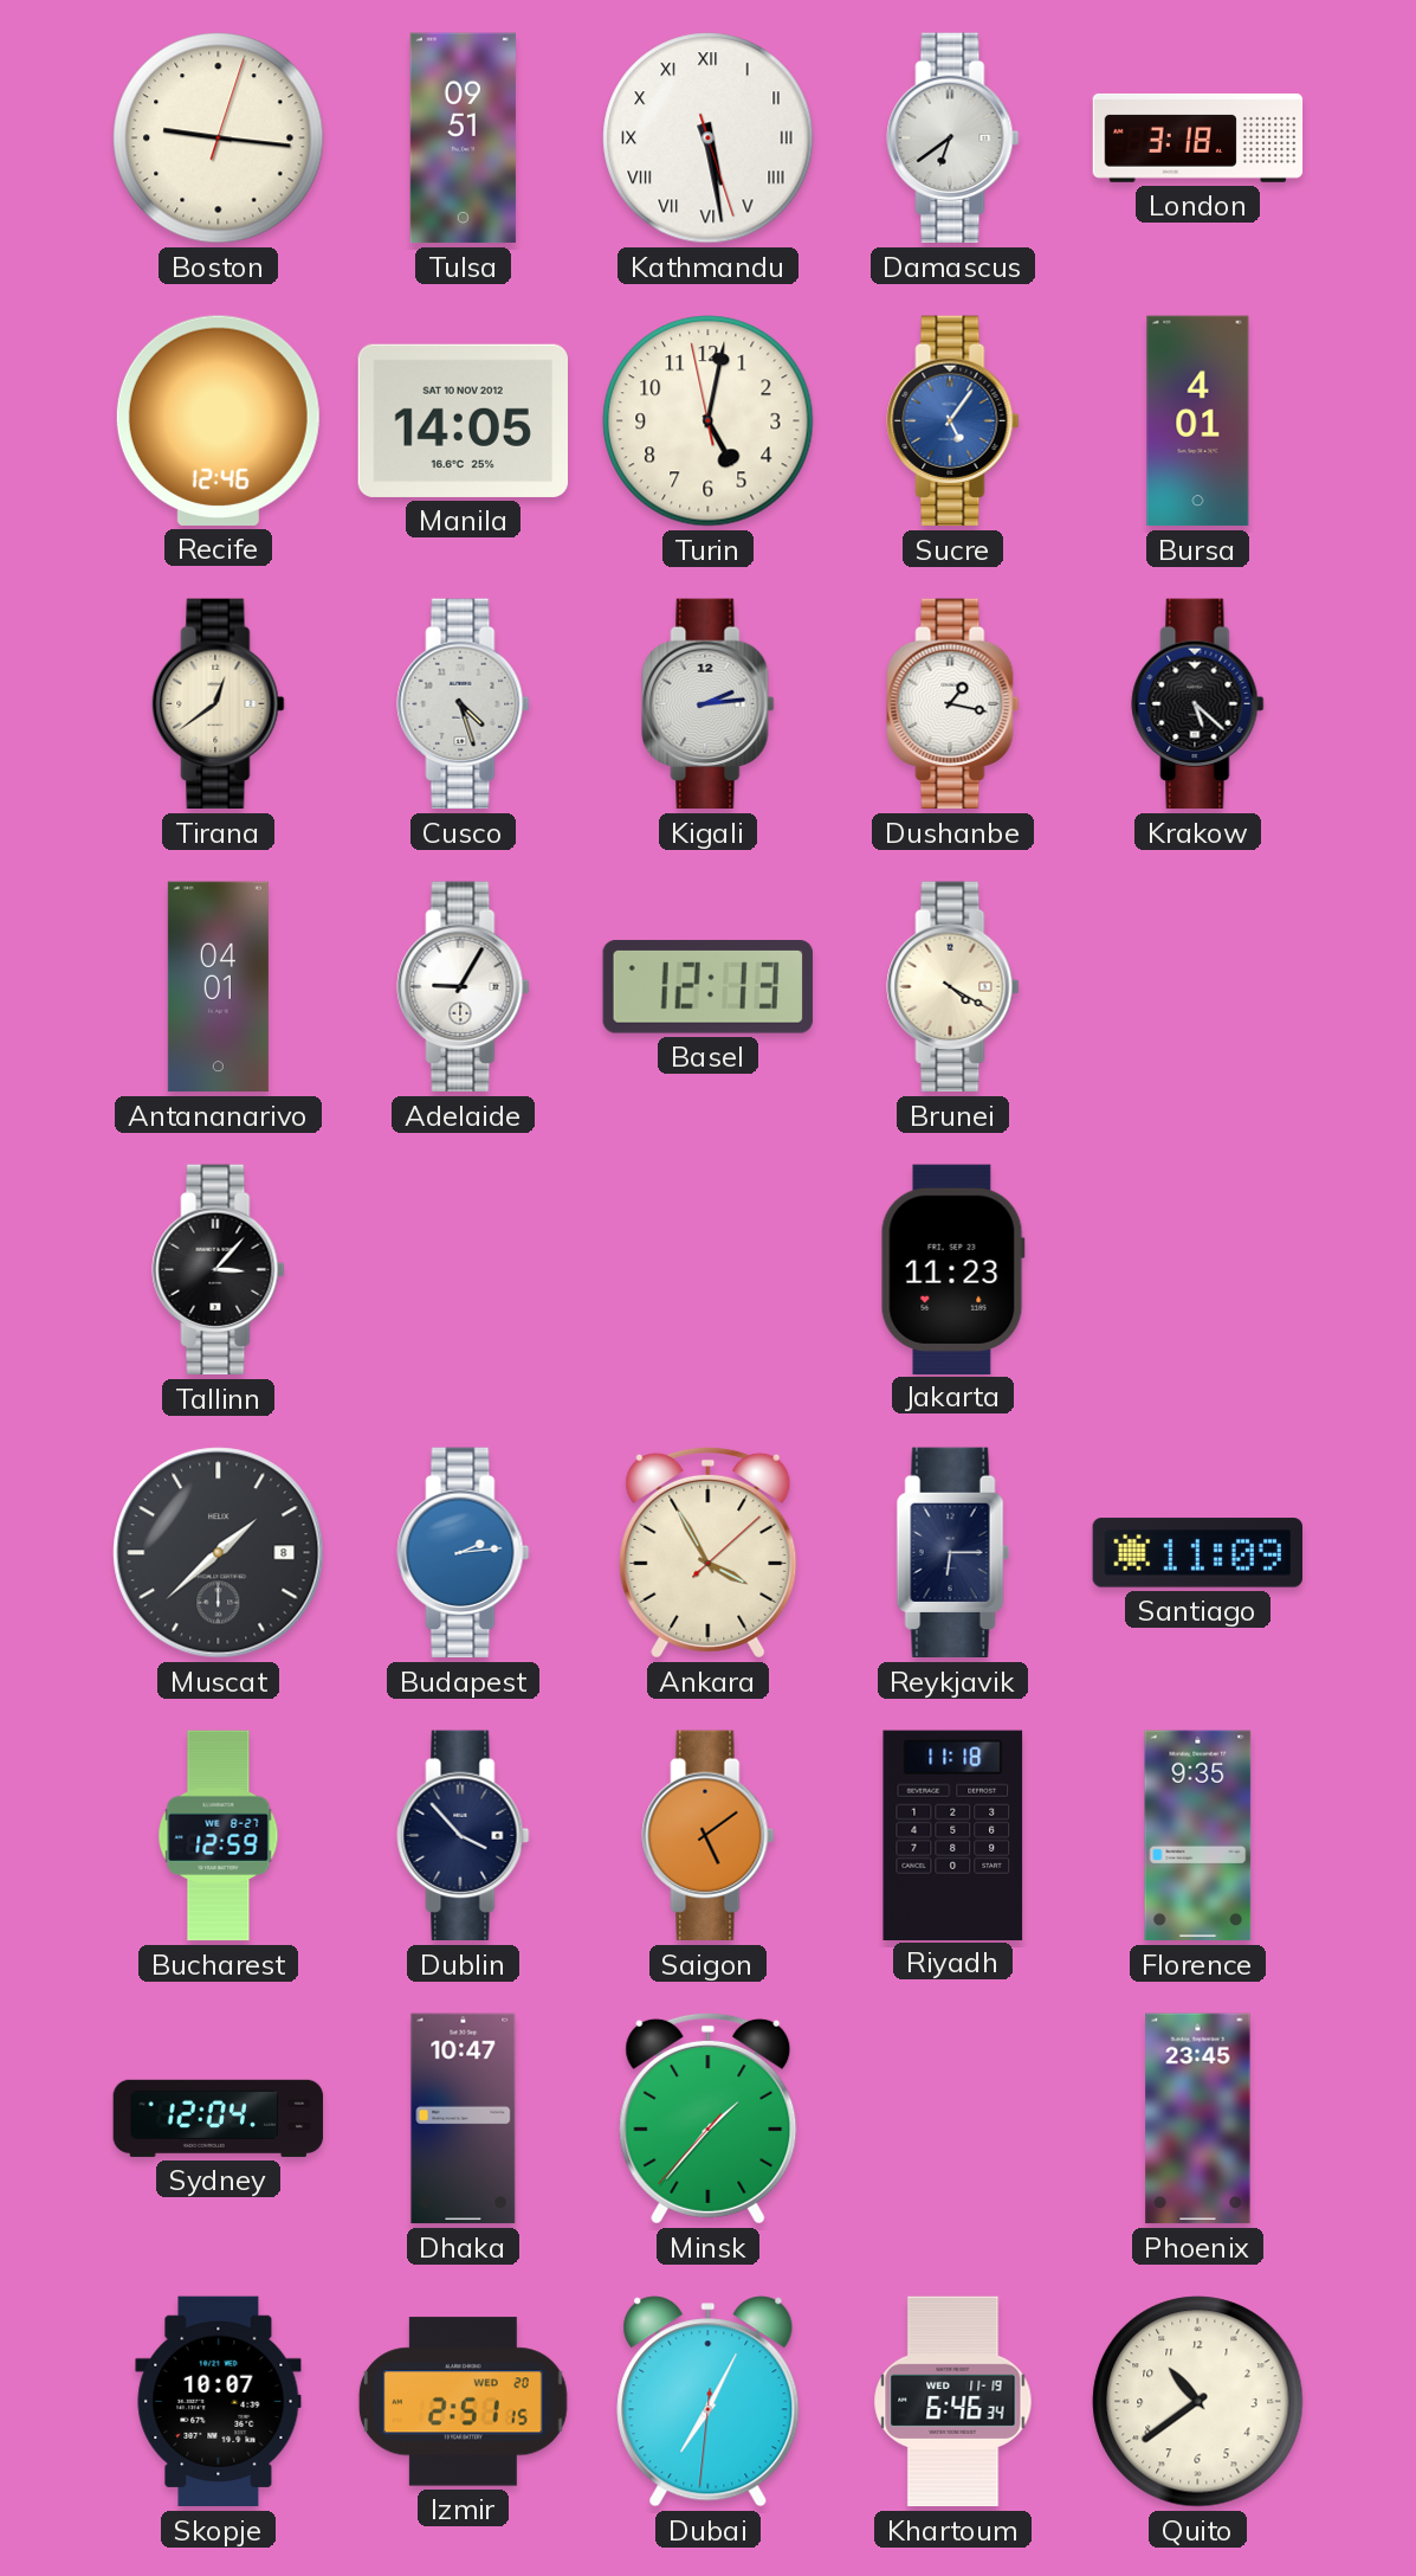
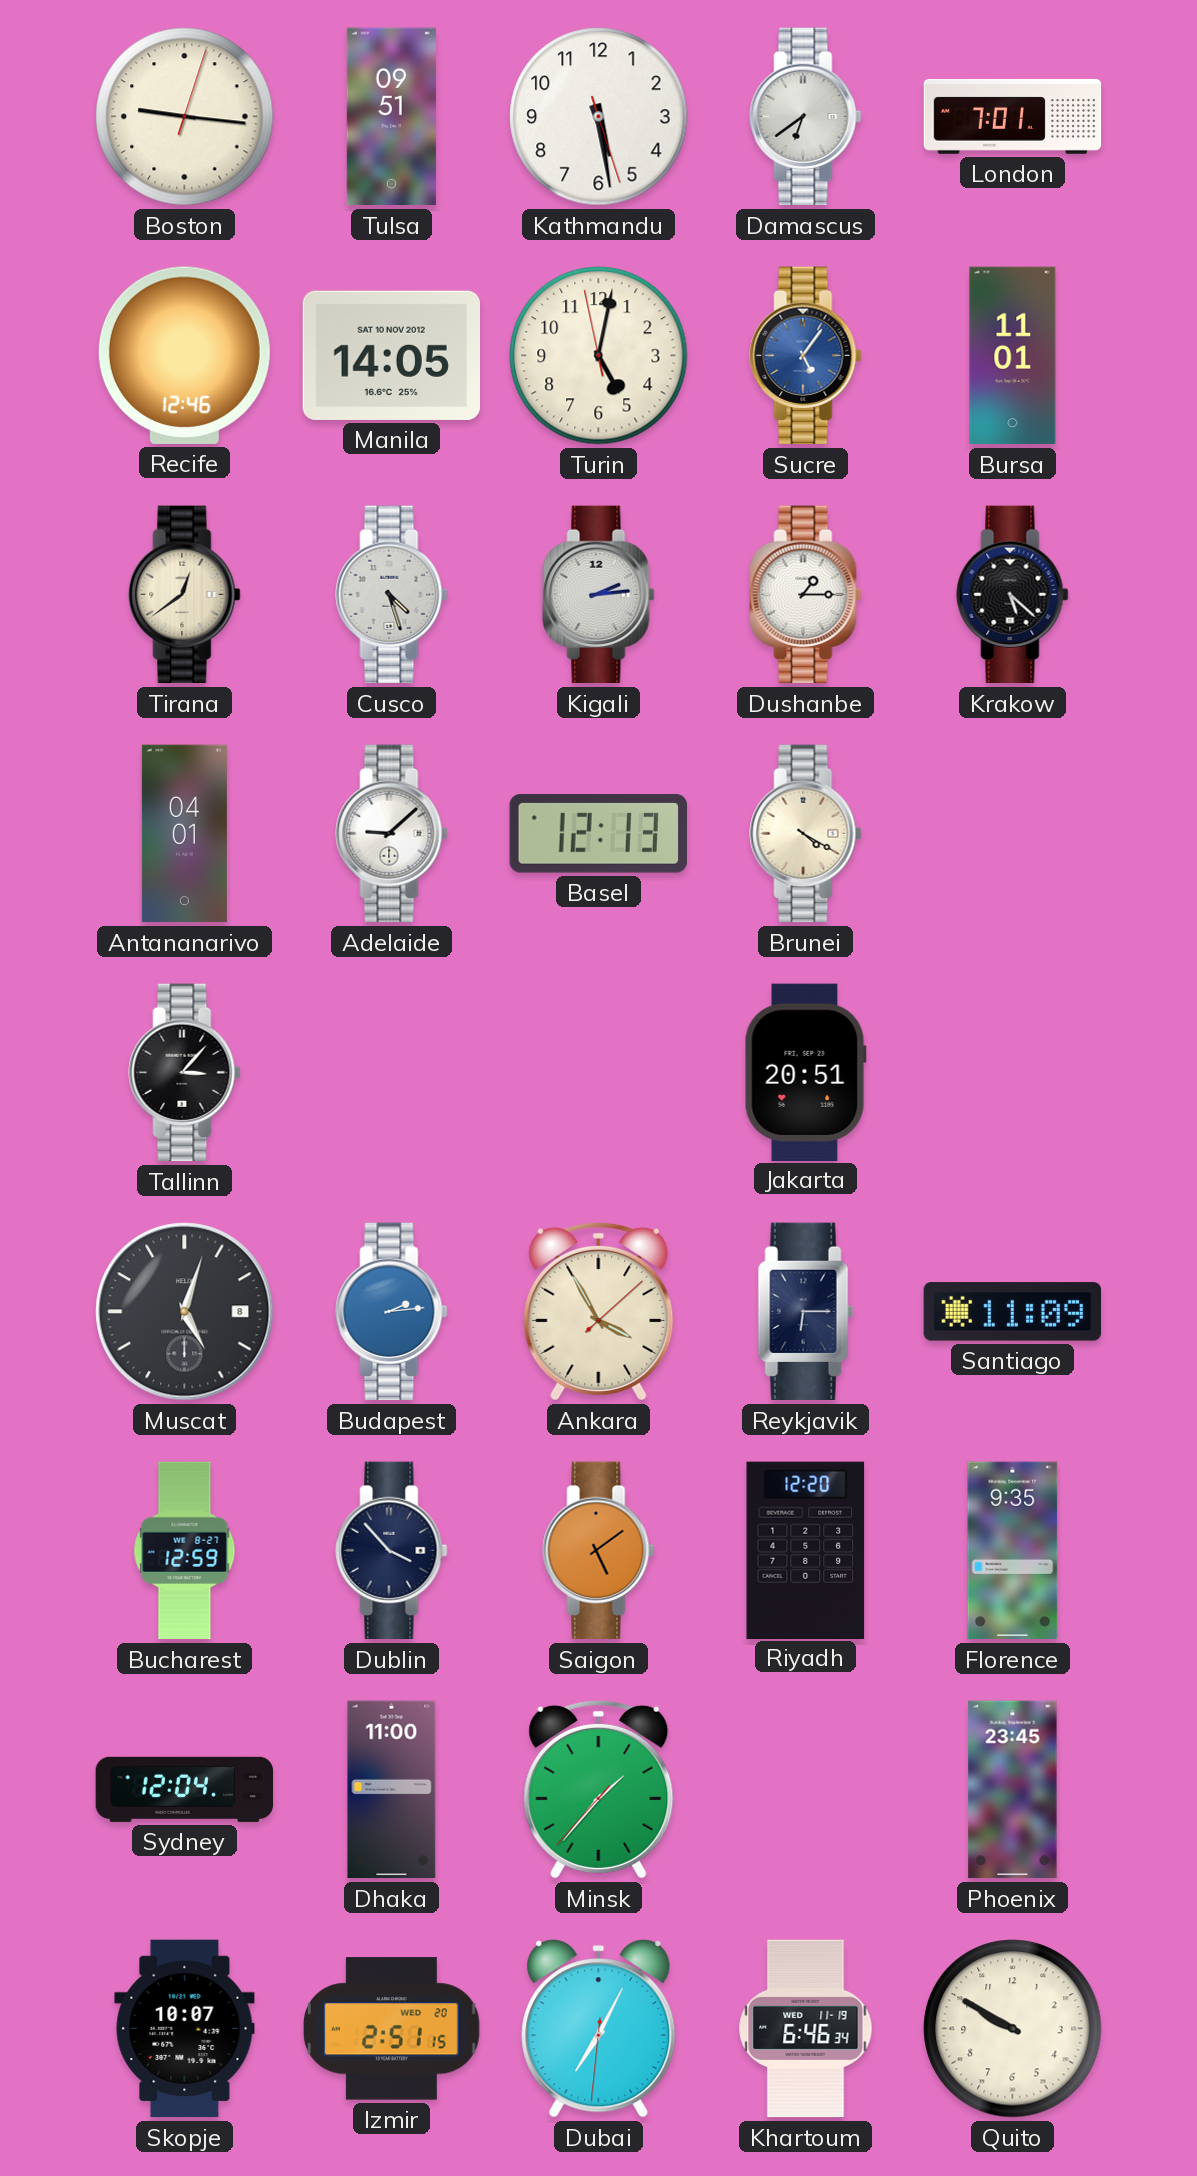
Kathmandu numerals: Roman -> Arabic
London: 3:18 -> 7:01
Bursa: 4:01 -> 11:01
Dushanbe: 1:17 -> 1:15
Adelaide: 9:05 -> 9:08
Jakarta: 11:23 -> 20:51
Muscat: 1:38 -> 5:03
Riyadh: 11:18 -> 12:20
Dhaka: 10:47 -> 11:00
Quito: 10:39 -> 9:50
